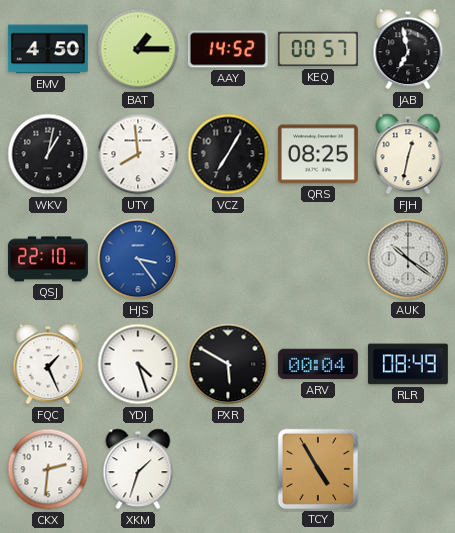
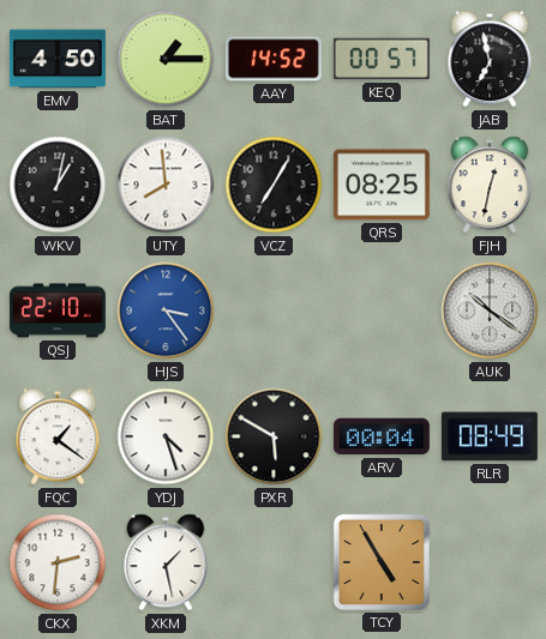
FQC: 1:26 -> 1:21
XKM: 1:33 -> 1:28
